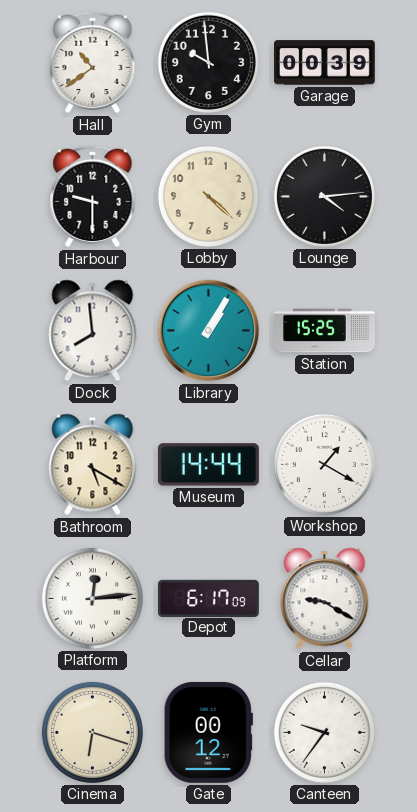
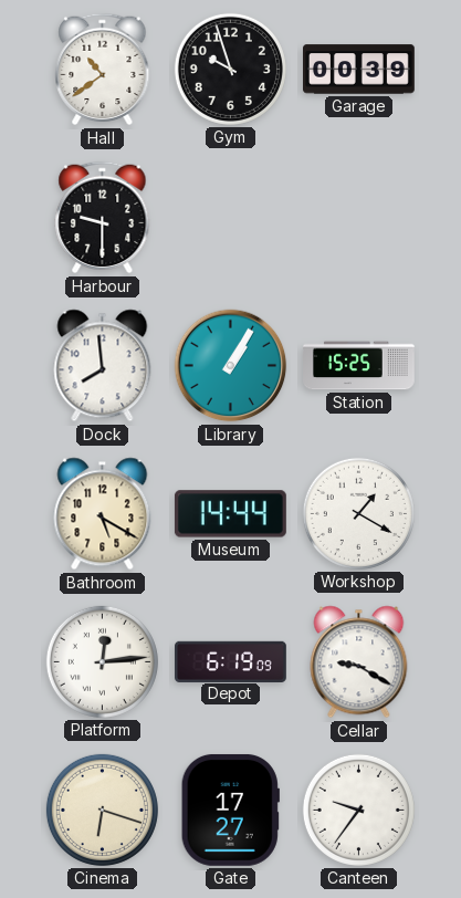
Gym: 9:59 -> 9:57
Lobby: 4:22 -> none
Lounge: 4:14 -> none
Depot: 6:17 -> 6:19
Gate: 00:12 -> 17:27
